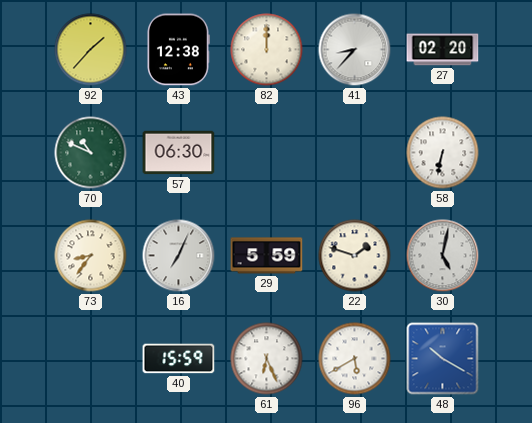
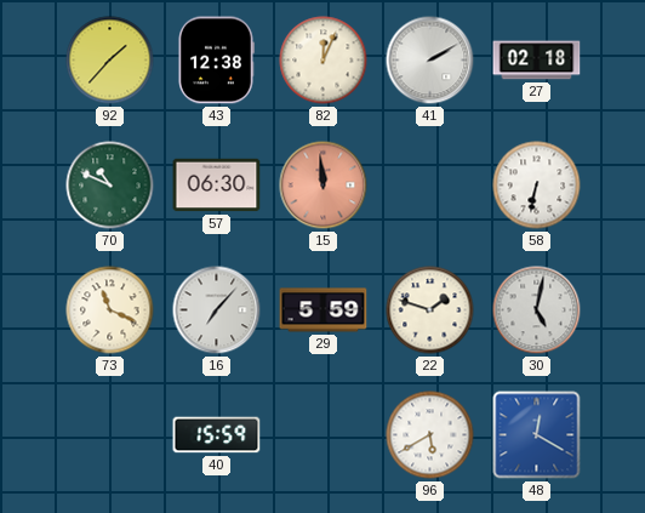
82: 12:00 -> 12:04
41: 8:37 -> 2:10
27: 02:20 -> 02:18
15: none -> 11:59
73: 8:36 -> 11:19
16: 7:04 -> 7:07
61: 6:26 -> none
48: 10:20 -> 12:20
